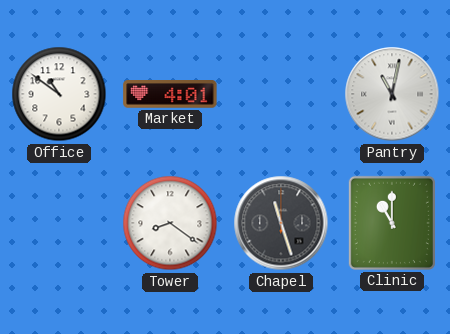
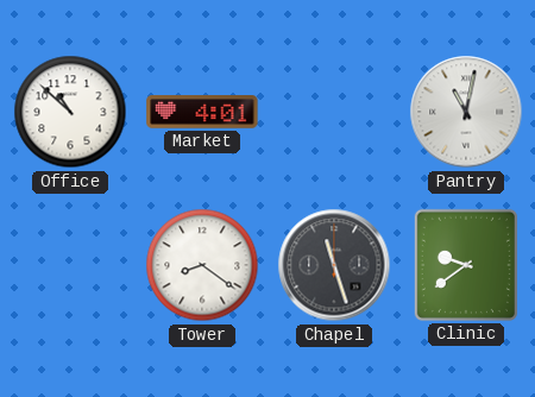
Office: 10:51 -> 10:52
Clinic: 11:00 -> 9:39
